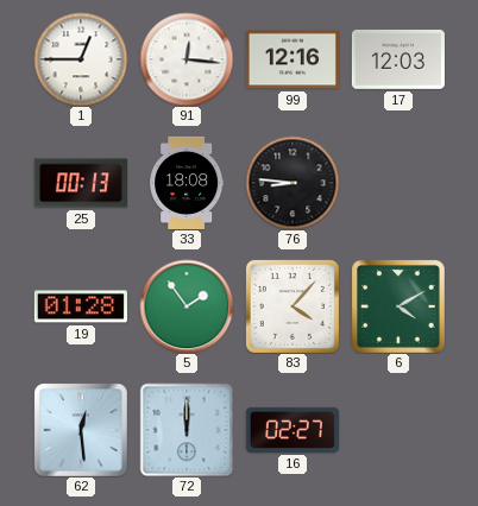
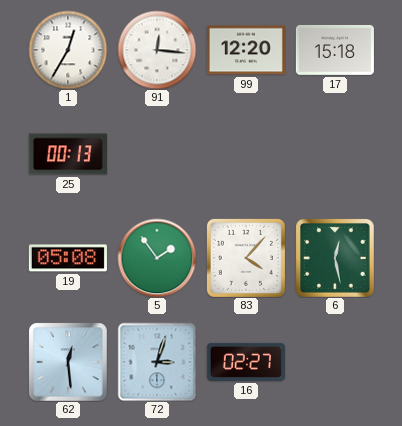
1: 12:45 -> 12:35
99: 12:16 -> 12:20
17: 12:03 -> 15:18
33: 18:08 -> none
76: 8:46 -> none
19: 01:28 -> 05:08
6: 4:10 -> 12:28
72: 12:00 -> 3:03
